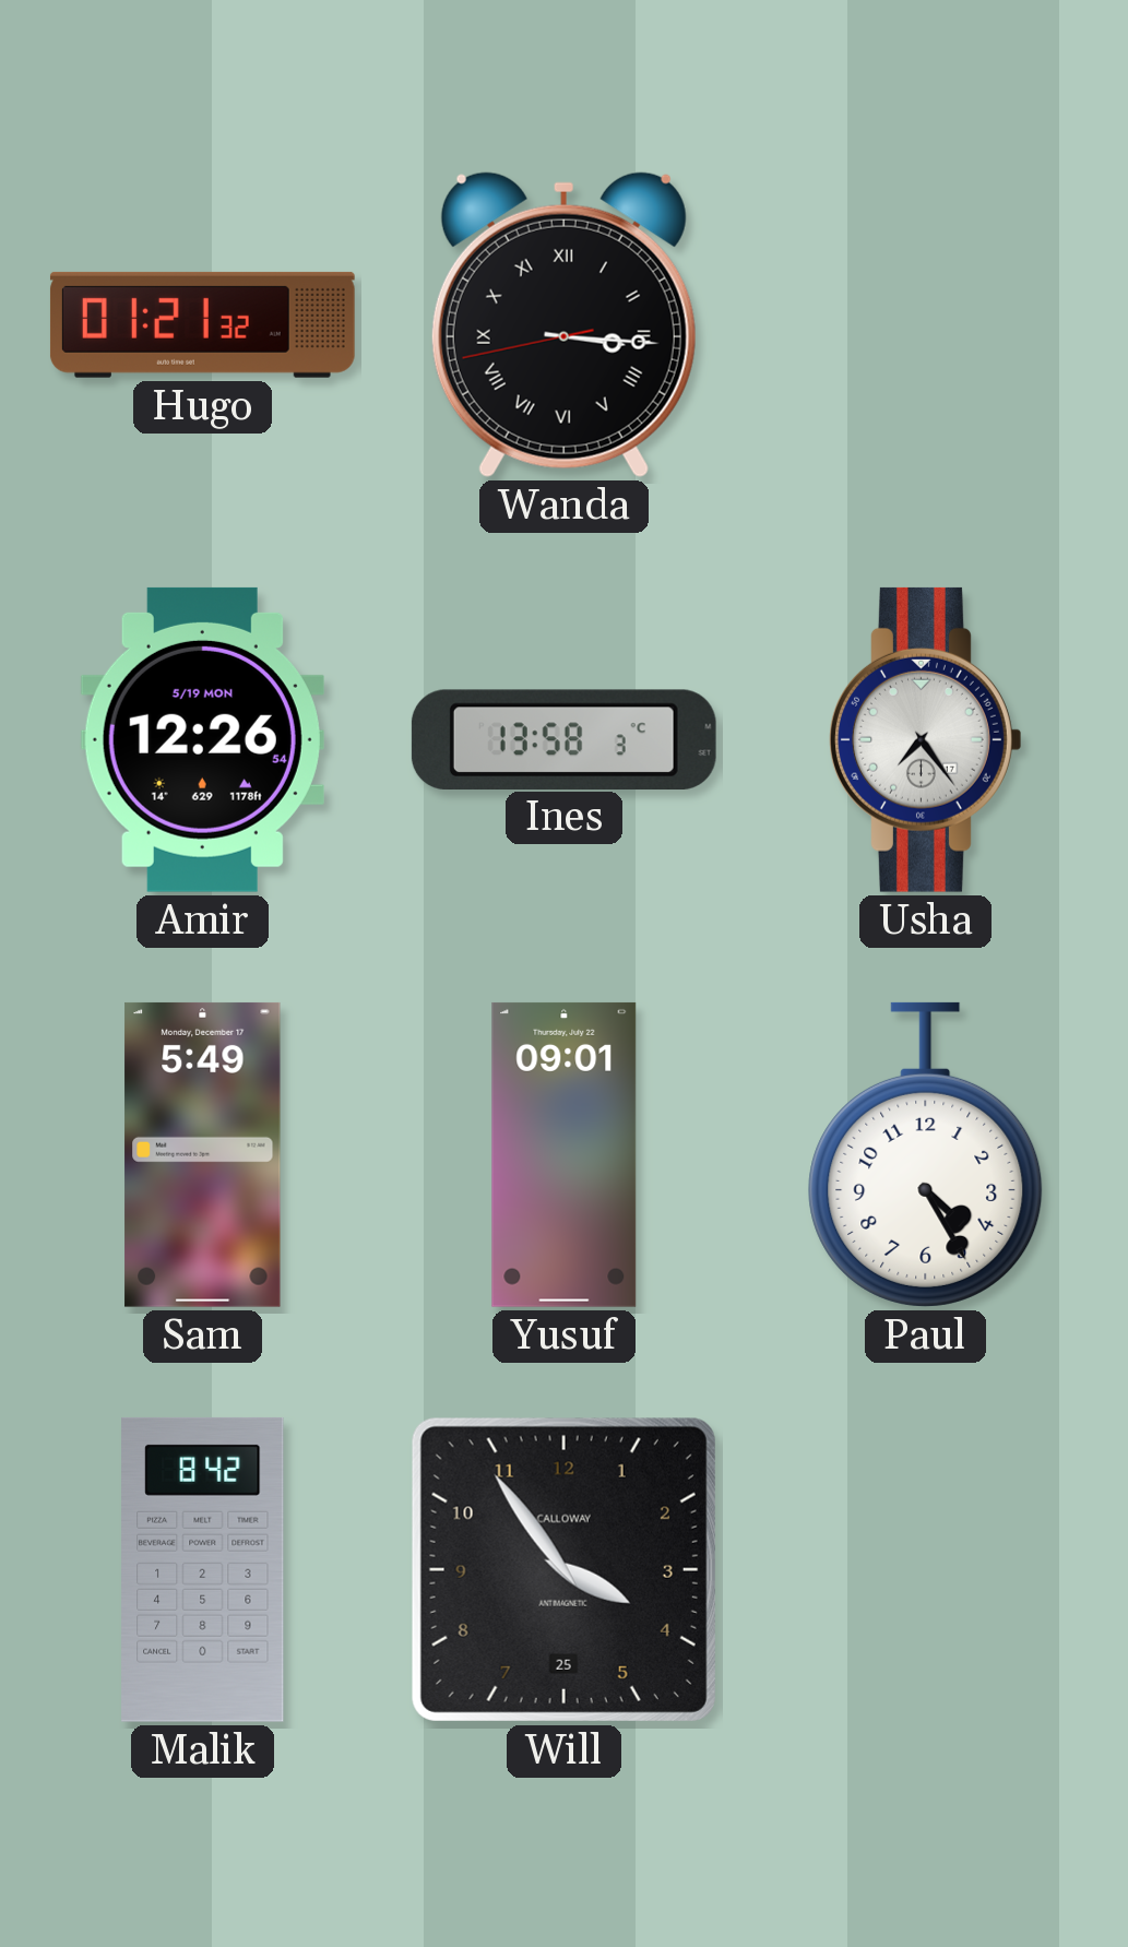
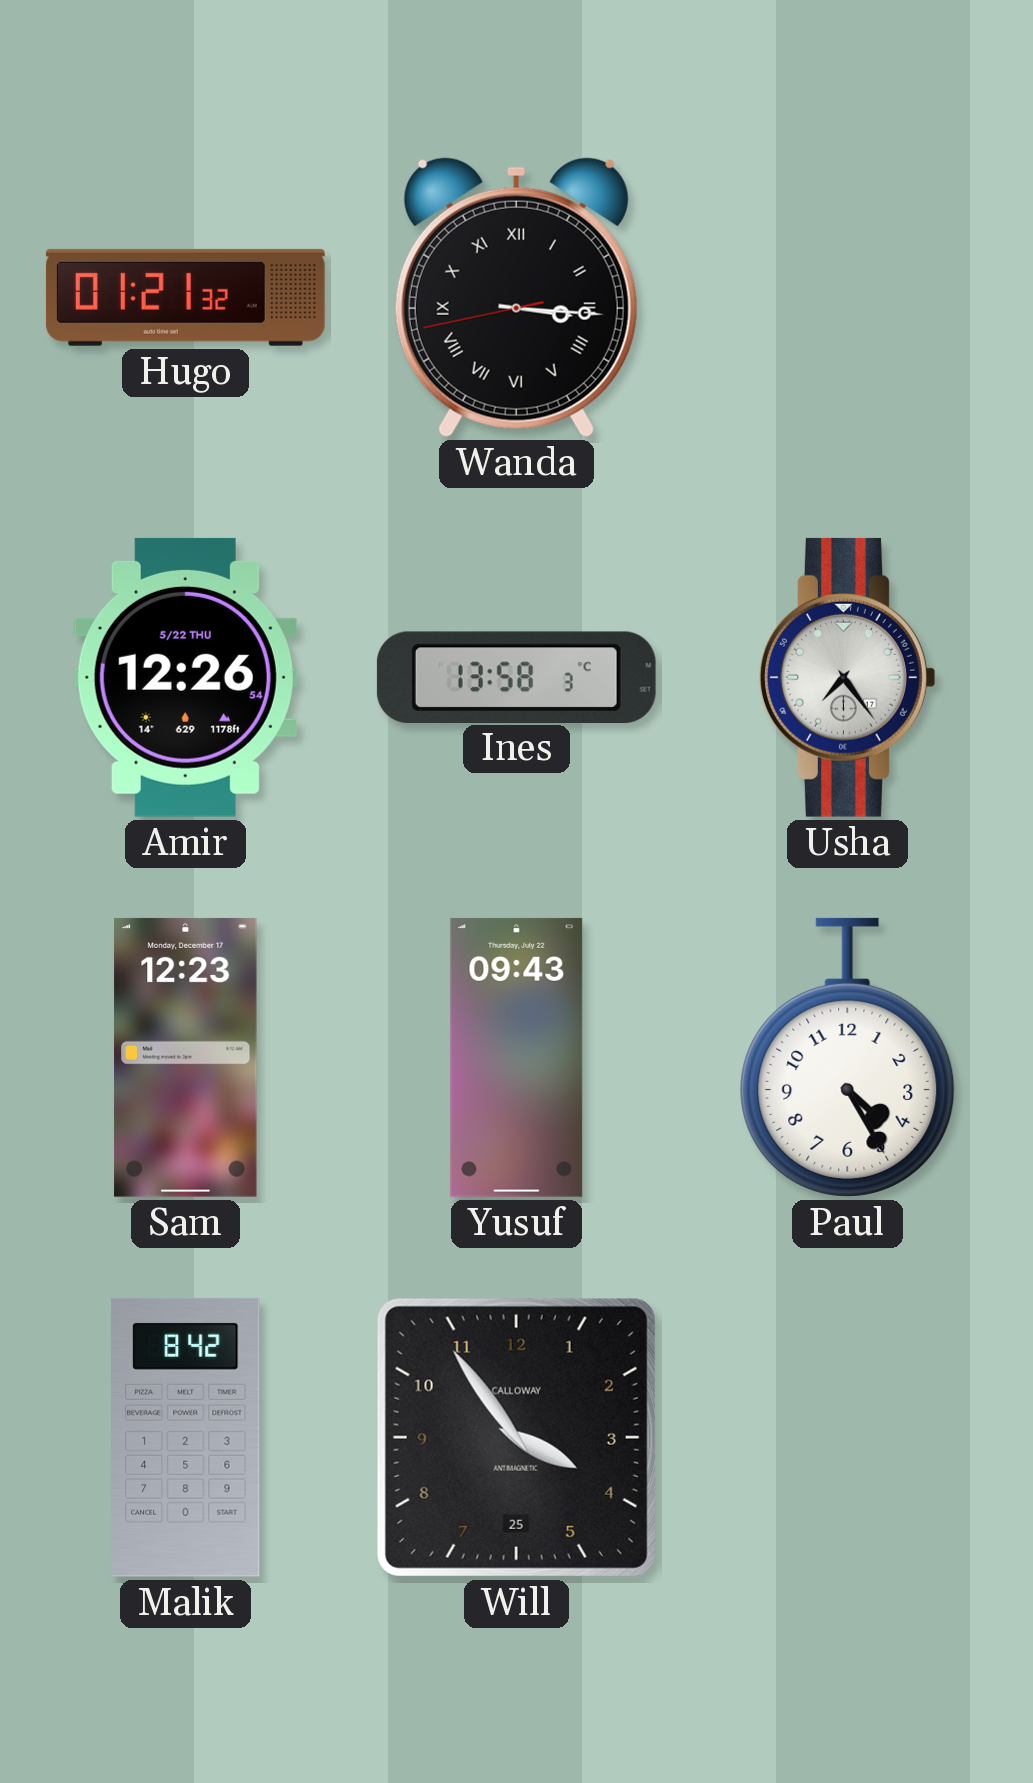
Amir date: 5/19 MON -> 5/22 THU
Sam: 5:49 -> 12:23
Yusuf: 09:01 -> 09:43
